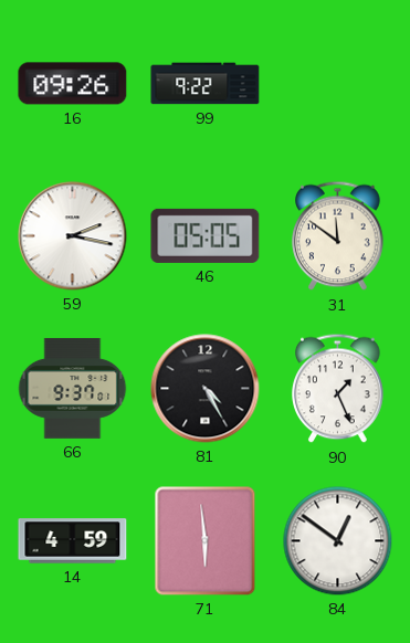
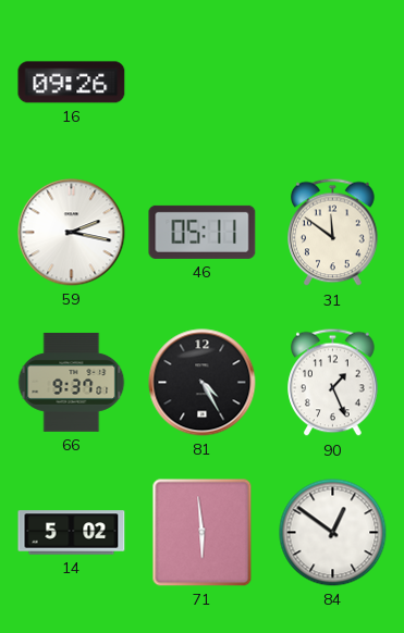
99: 9:22 -> none
46: 05:05 -> 05:11
14: 4:59 -> 5:02
